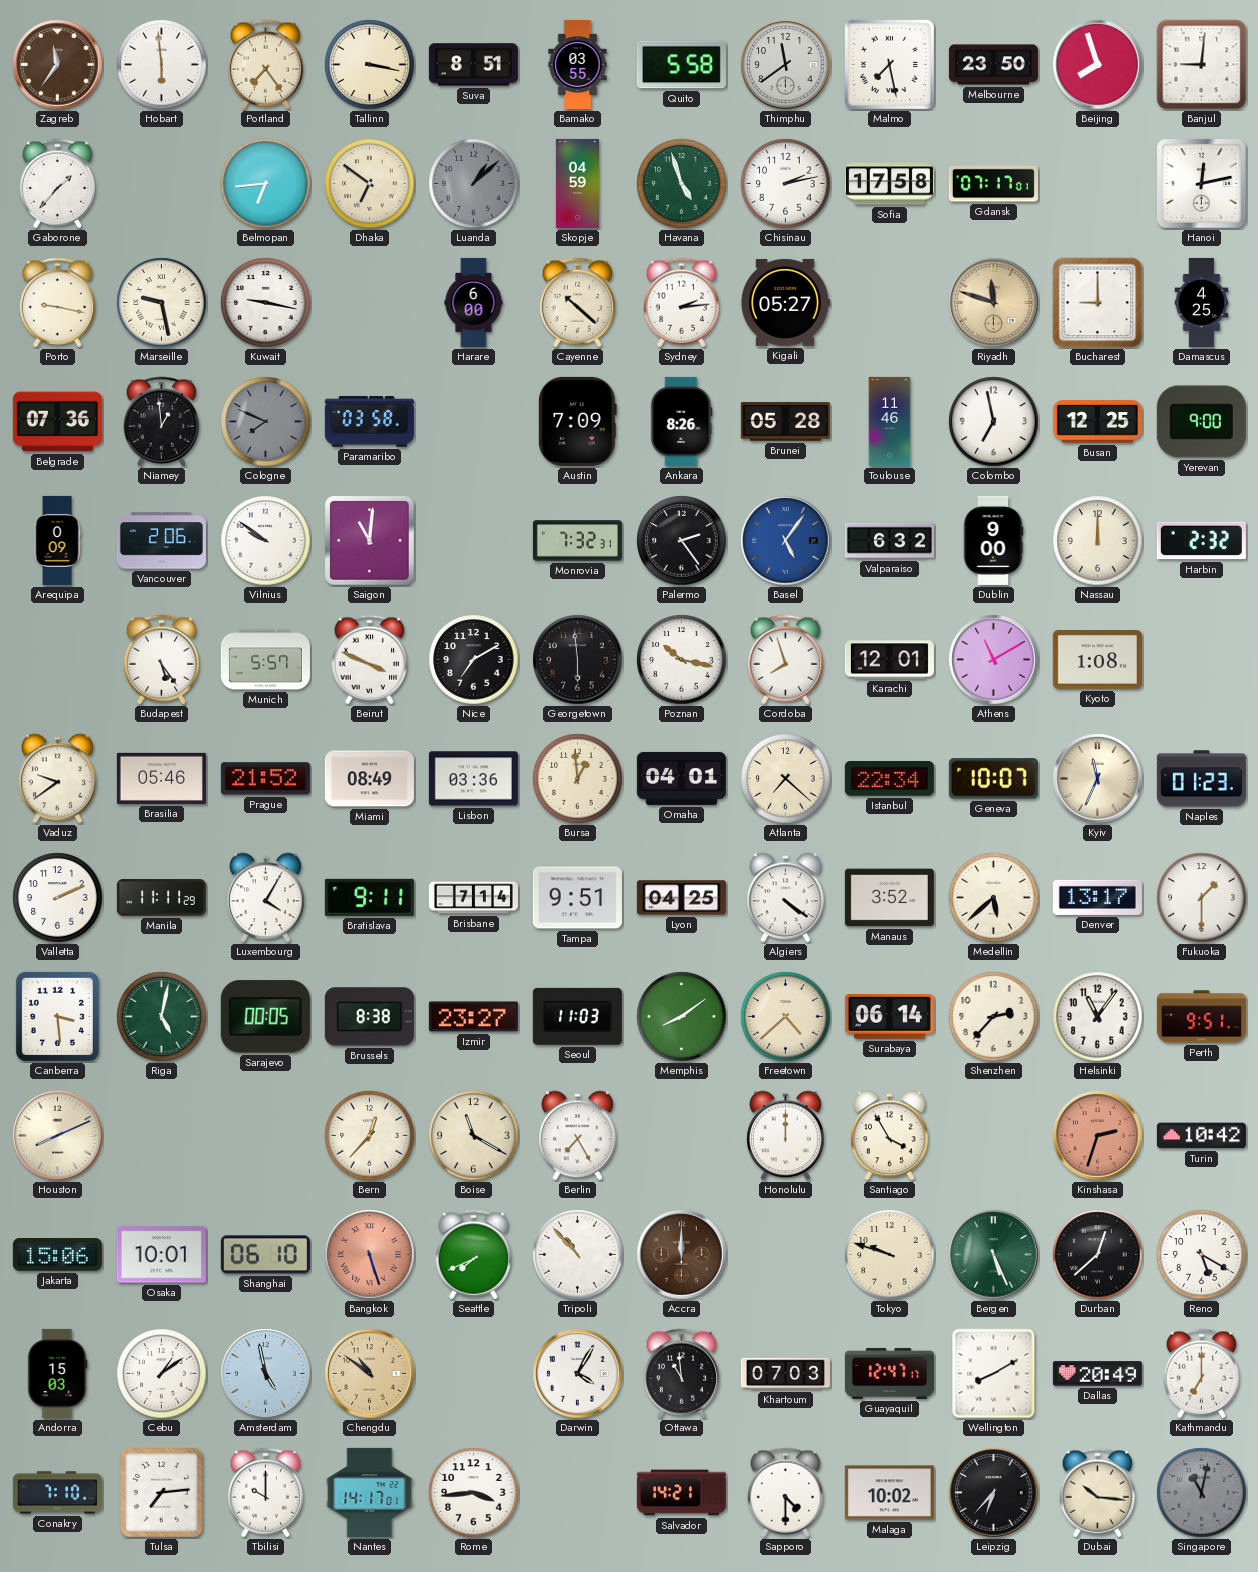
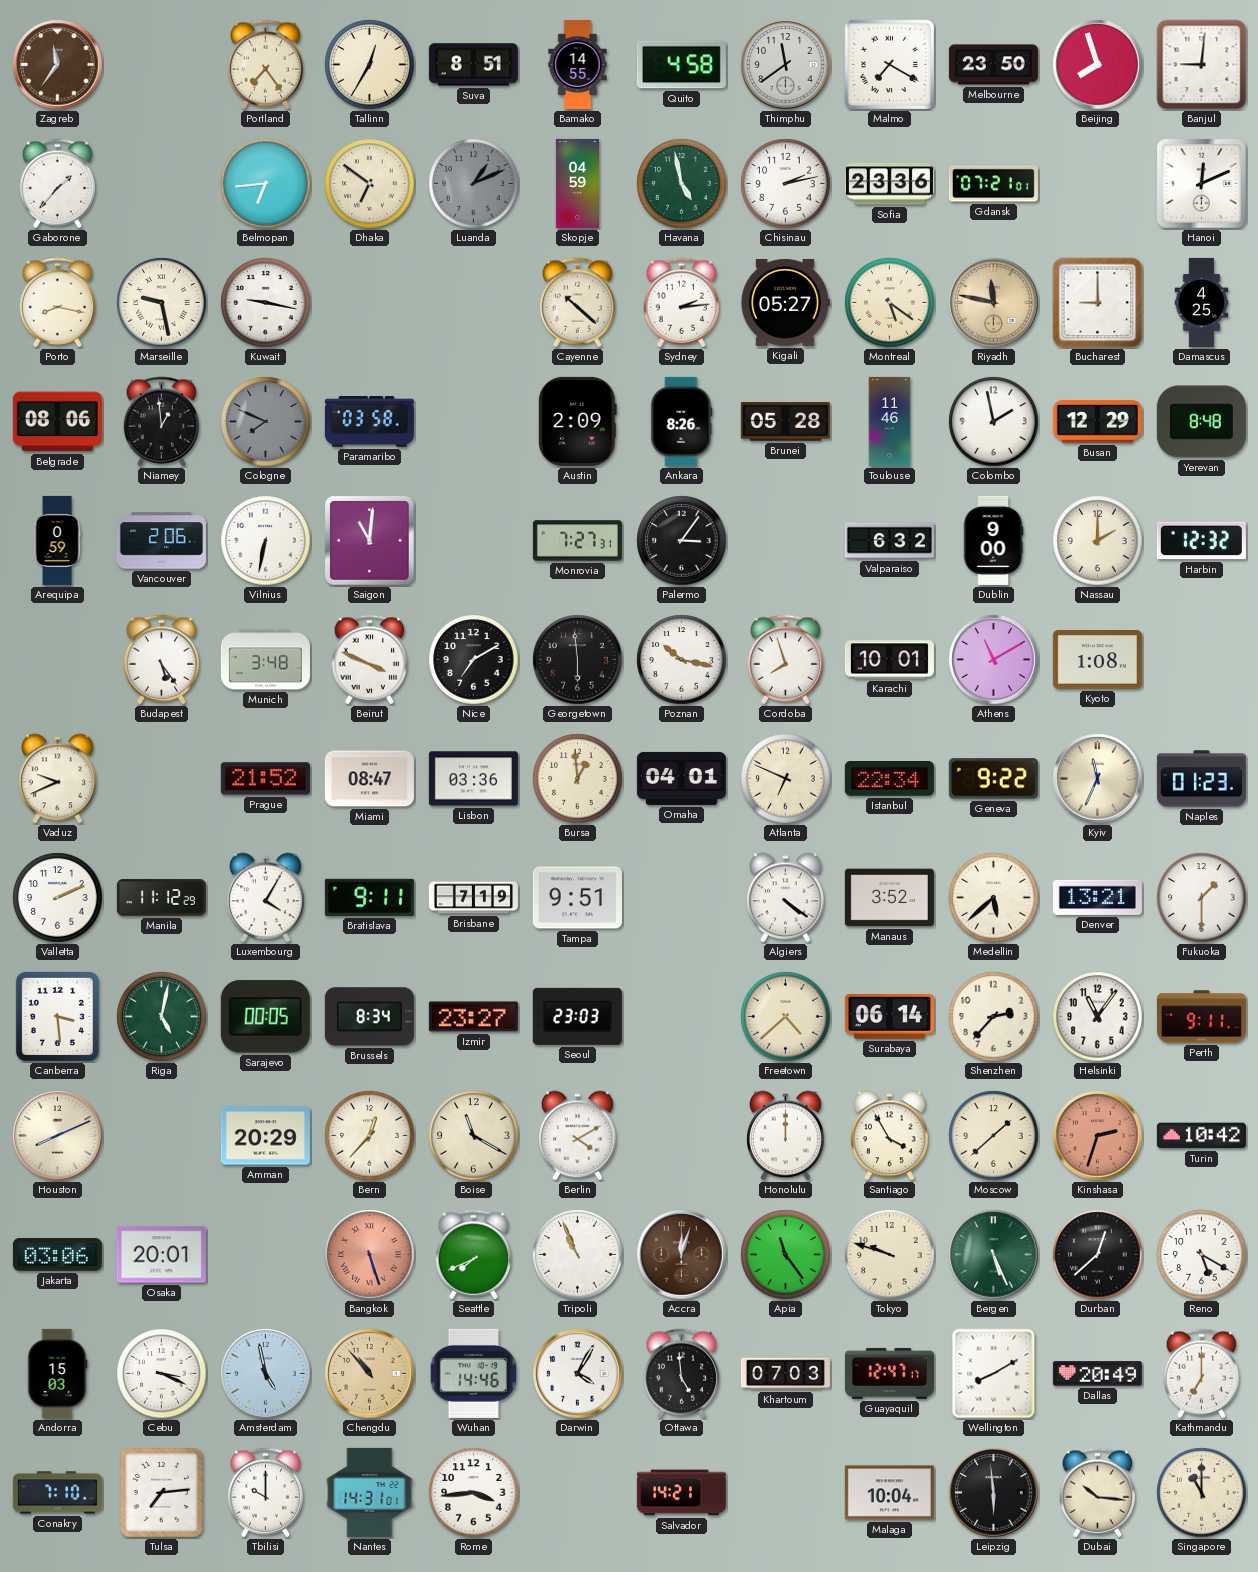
Hobart: 5:59 -> none
Tallinn: 3:17 -> 12:35
Bamako: 03:55 -> 14:55
Quito: 5:58 -> 4:58
Malmo: 7:28 -> 7:20
Luanda: 1:08 -> 1:11
Havana: 4:57 -> 4:58
Sofia: 17:58 -> 23:36
Gdansk: 07:17 -> 07:21
Hanoi: 12:13 -> 12:11
Porto: 9:17 -> 8:17
Harare: 6:00 -> none
Montreal: none -> 5:21
Riyadh: 11:48 -> 11:47
Belgrade: 07:36 -> 08:06
Austin: 7:09 -> 2:09
Colombo: 6:58 -> 1:58
Busan: 12:25 -> 12:29
Yerevan: 9:00 -> 8:48
Arequipa: 0:09 -> 0:59
Vilnius: 9:51 -> 6:32
Monrovia: 7:32 -> 7:27
Palermo: 2:24 -> 3:06
Basel: 5:06 -> none
Nassau: 12:00 -> 2:00
Harbin: 2:32 -> 12:32
Munich: 5:57 -> 3:48
Karachi: 12:01 -> 10:01
Vaduz: 9:39 -> 9:41
Brasilia: 05:46 -> none
Miami: 08:49 -> 08:47
Atlanta: 7:22 -> 6:49
Geneva: 10:07 -> 9:22
Manila: 11:11 -> 11:12
Brisbane: 7:14 -> 7:19
Lyon: 04:25 -> none
Denver: 13:17 -> 13:21
Brussels: 8:38 -> 8:34
Seoul: 11:03 -> 23:03
Memphis: 8:09 -> none
Perth: 9:51 -> 9:11
Amman: none -> 20:29
Berlin: 7:25 -> 4:10
Moscow: none -> 1:38
Jakarta: 15:06 -> 03:06
Osaka: 10:01 -> 20:01
Shanghai: 06:10 -> none
Tripoli: 10:53 -> 10:56
Accra: 12:00 -> 12:03
Apia: none -> 11:24
Cebu: 1:09 -> 3:19
Chengdu: 10:51 -> 10:53
Wuhan: none -> 14:46
Ottawa: 10:59 -> 4:59
Nantes: 14:17 -> 14:31
Sapporo: 4:30 -> none
Malaga: 10:02 -> 10:04
Leipzig: 6:37 -> 5:59
Singapore: 11:02 -> 11:00
Singapore dial: grey -> cream
